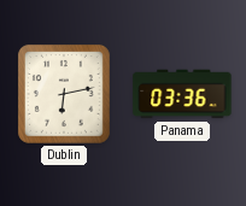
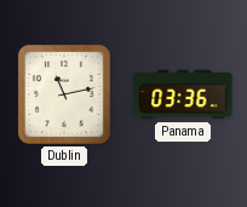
Dublin: 6:13 -> 11:13
